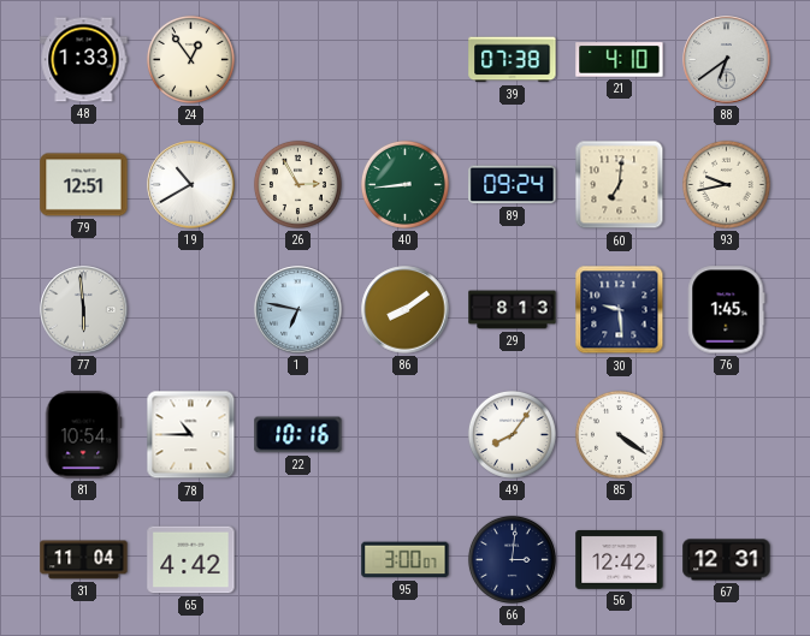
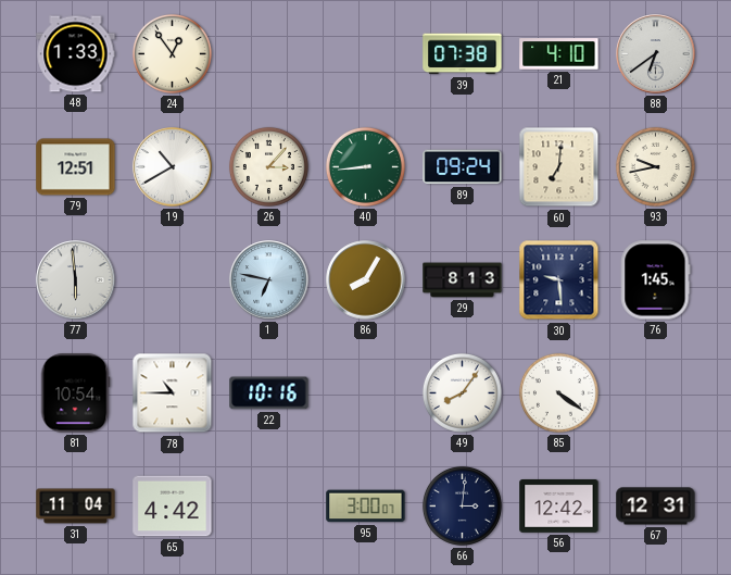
26: 2:55 -> 3:07
86: 8:09 -> 8:05
